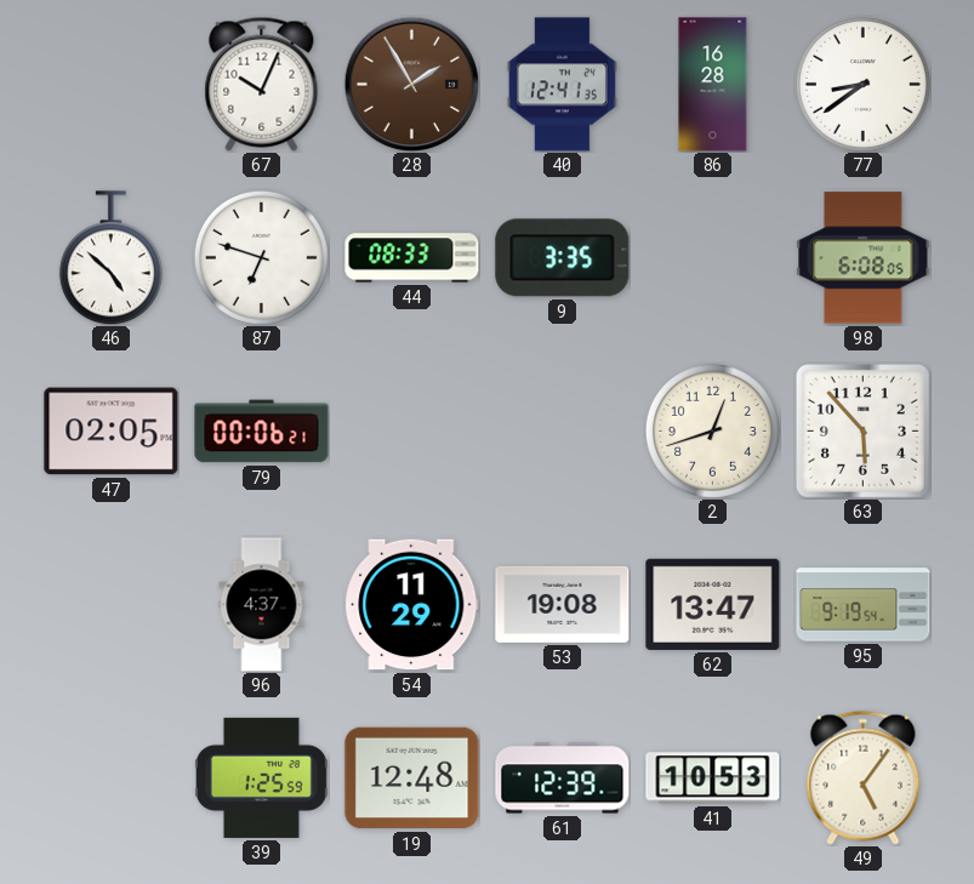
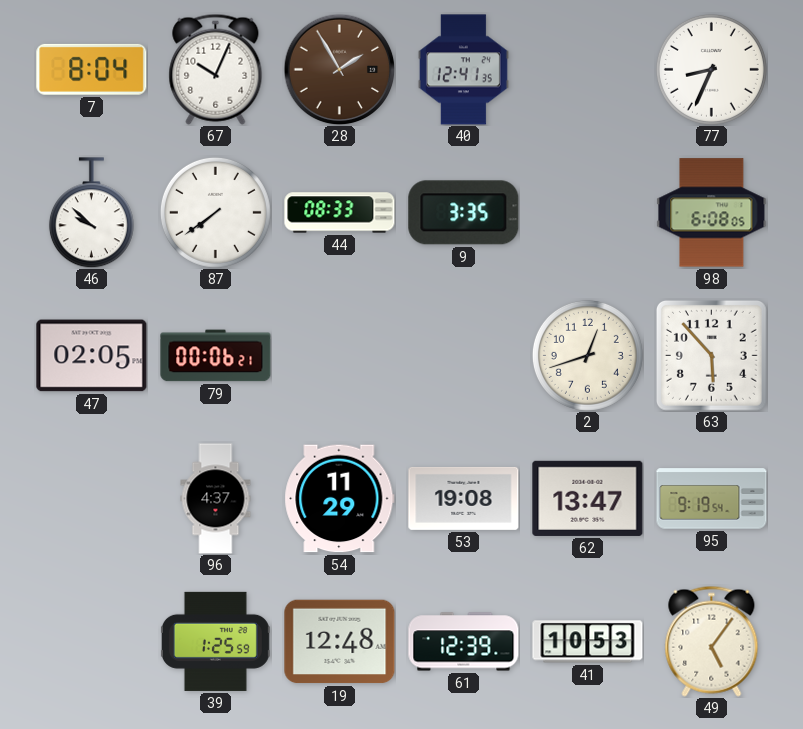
7: none -> 8:04
86: 16:28 -> none
77: 8:39 -> 8:34
46: 4:52 -> 9:52
87: 6:48 -> 7:39
